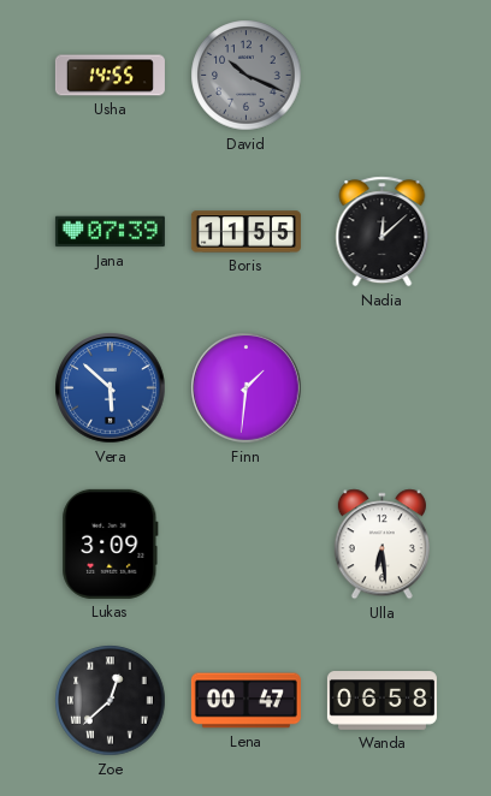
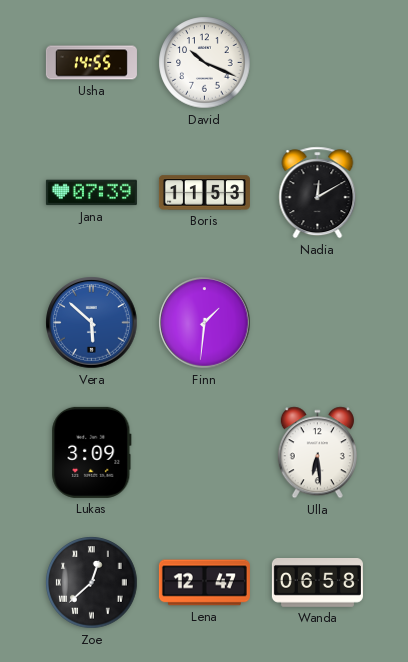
David dial: grey -> white
Boris: 11:55 -> 11:53
Nadia: 12:08 -> 12:10
Lena: 00:47 -> 12:47
